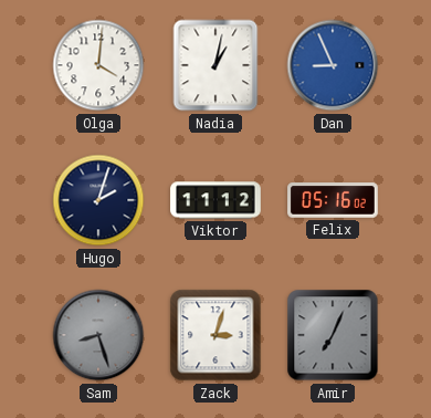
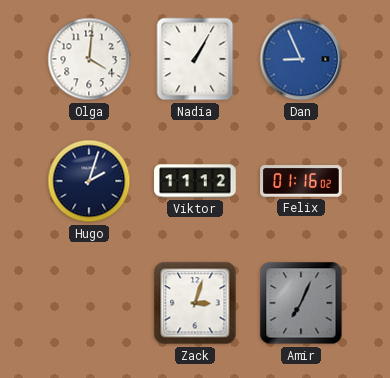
Nadia: 1:02 -> 1:05
Felix: 05:16 -> 01:16
Sam: 8:27 -> none
